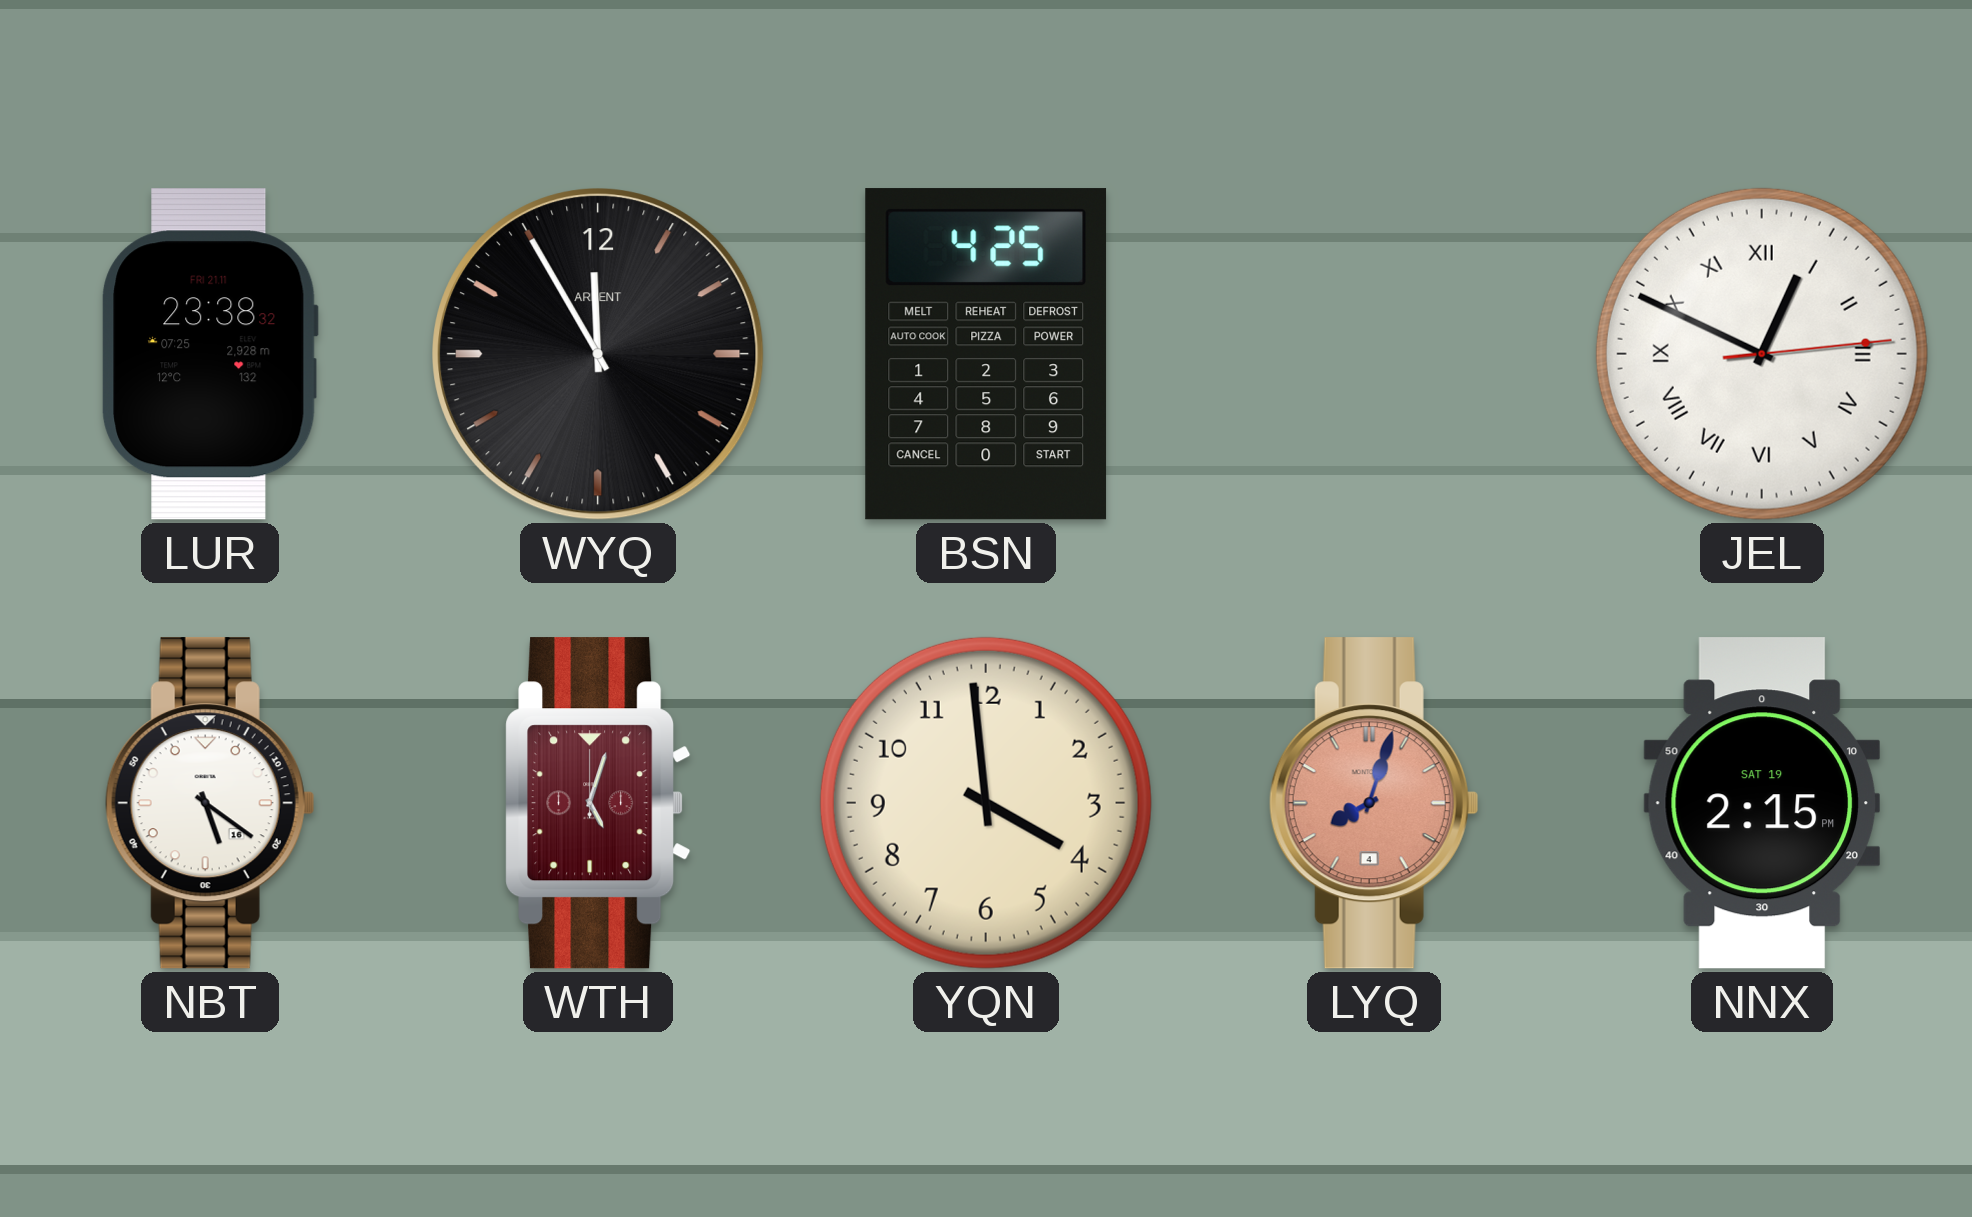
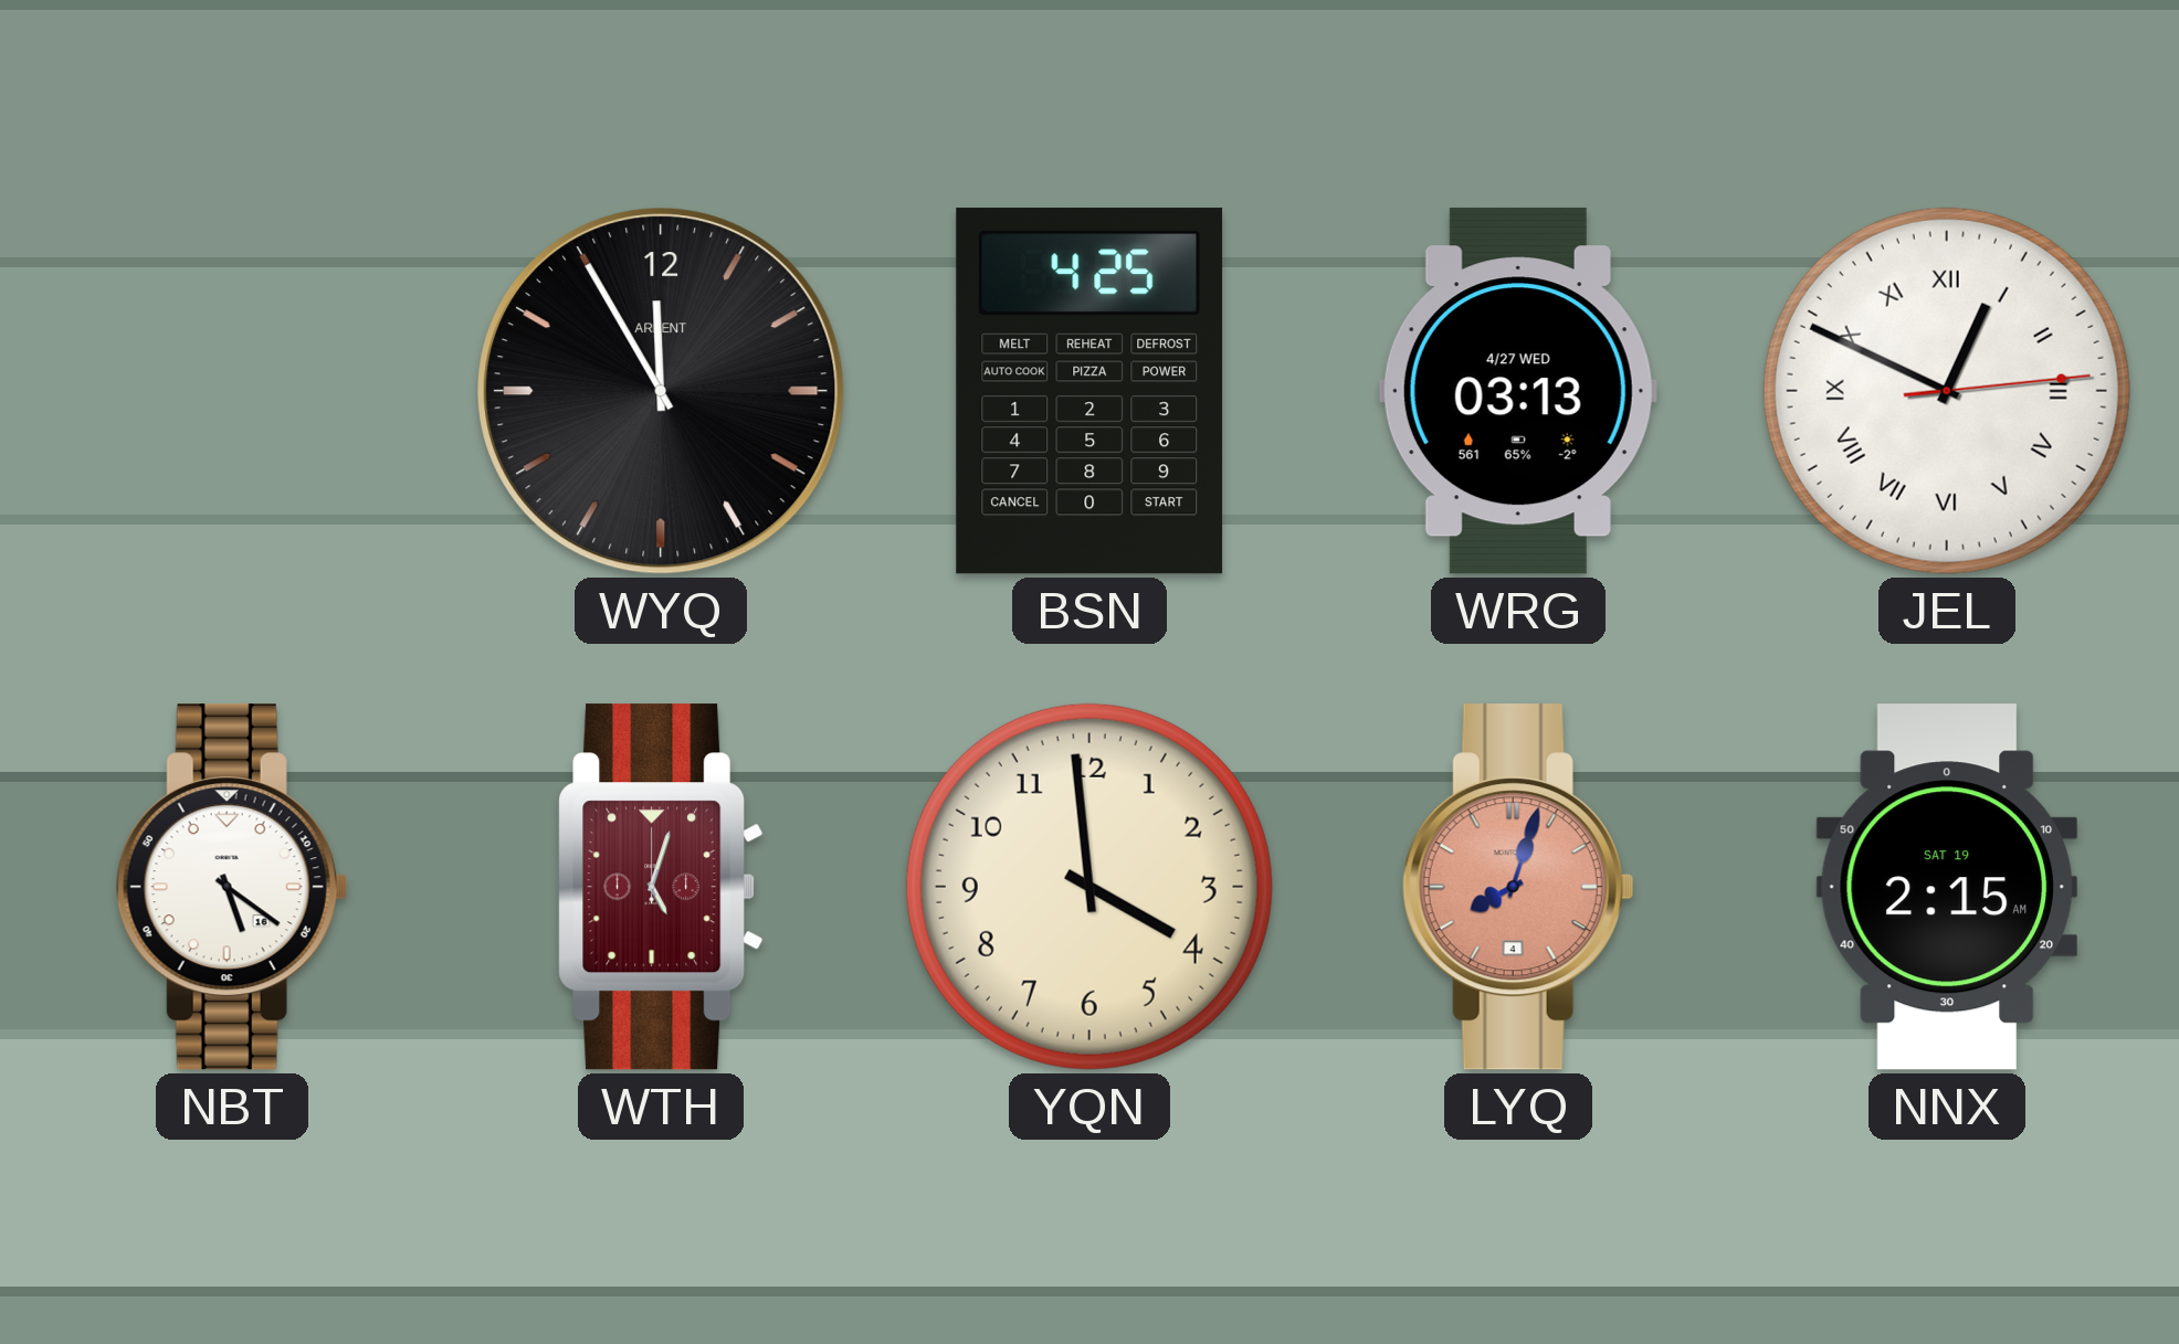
LUR: 23:38 -> none
WRG: none -> 03:13
NNX: 2:15 PM -> 2:15 AM
